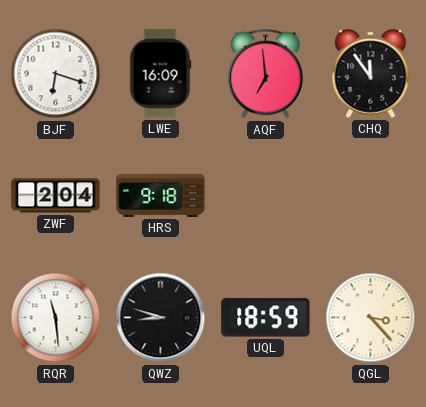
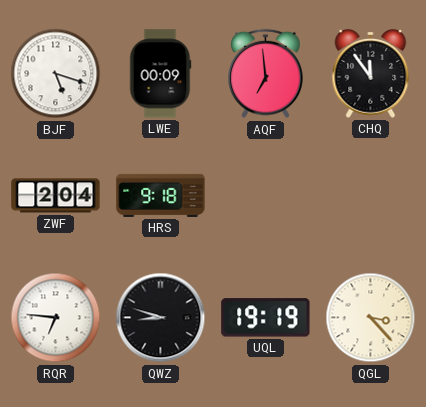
BJF: 6:18 -> 5:18
LWE: 16:09 -> 00:09
RQR: 11:29 -> 6:46
UQL: 18:59 -> 19:19
